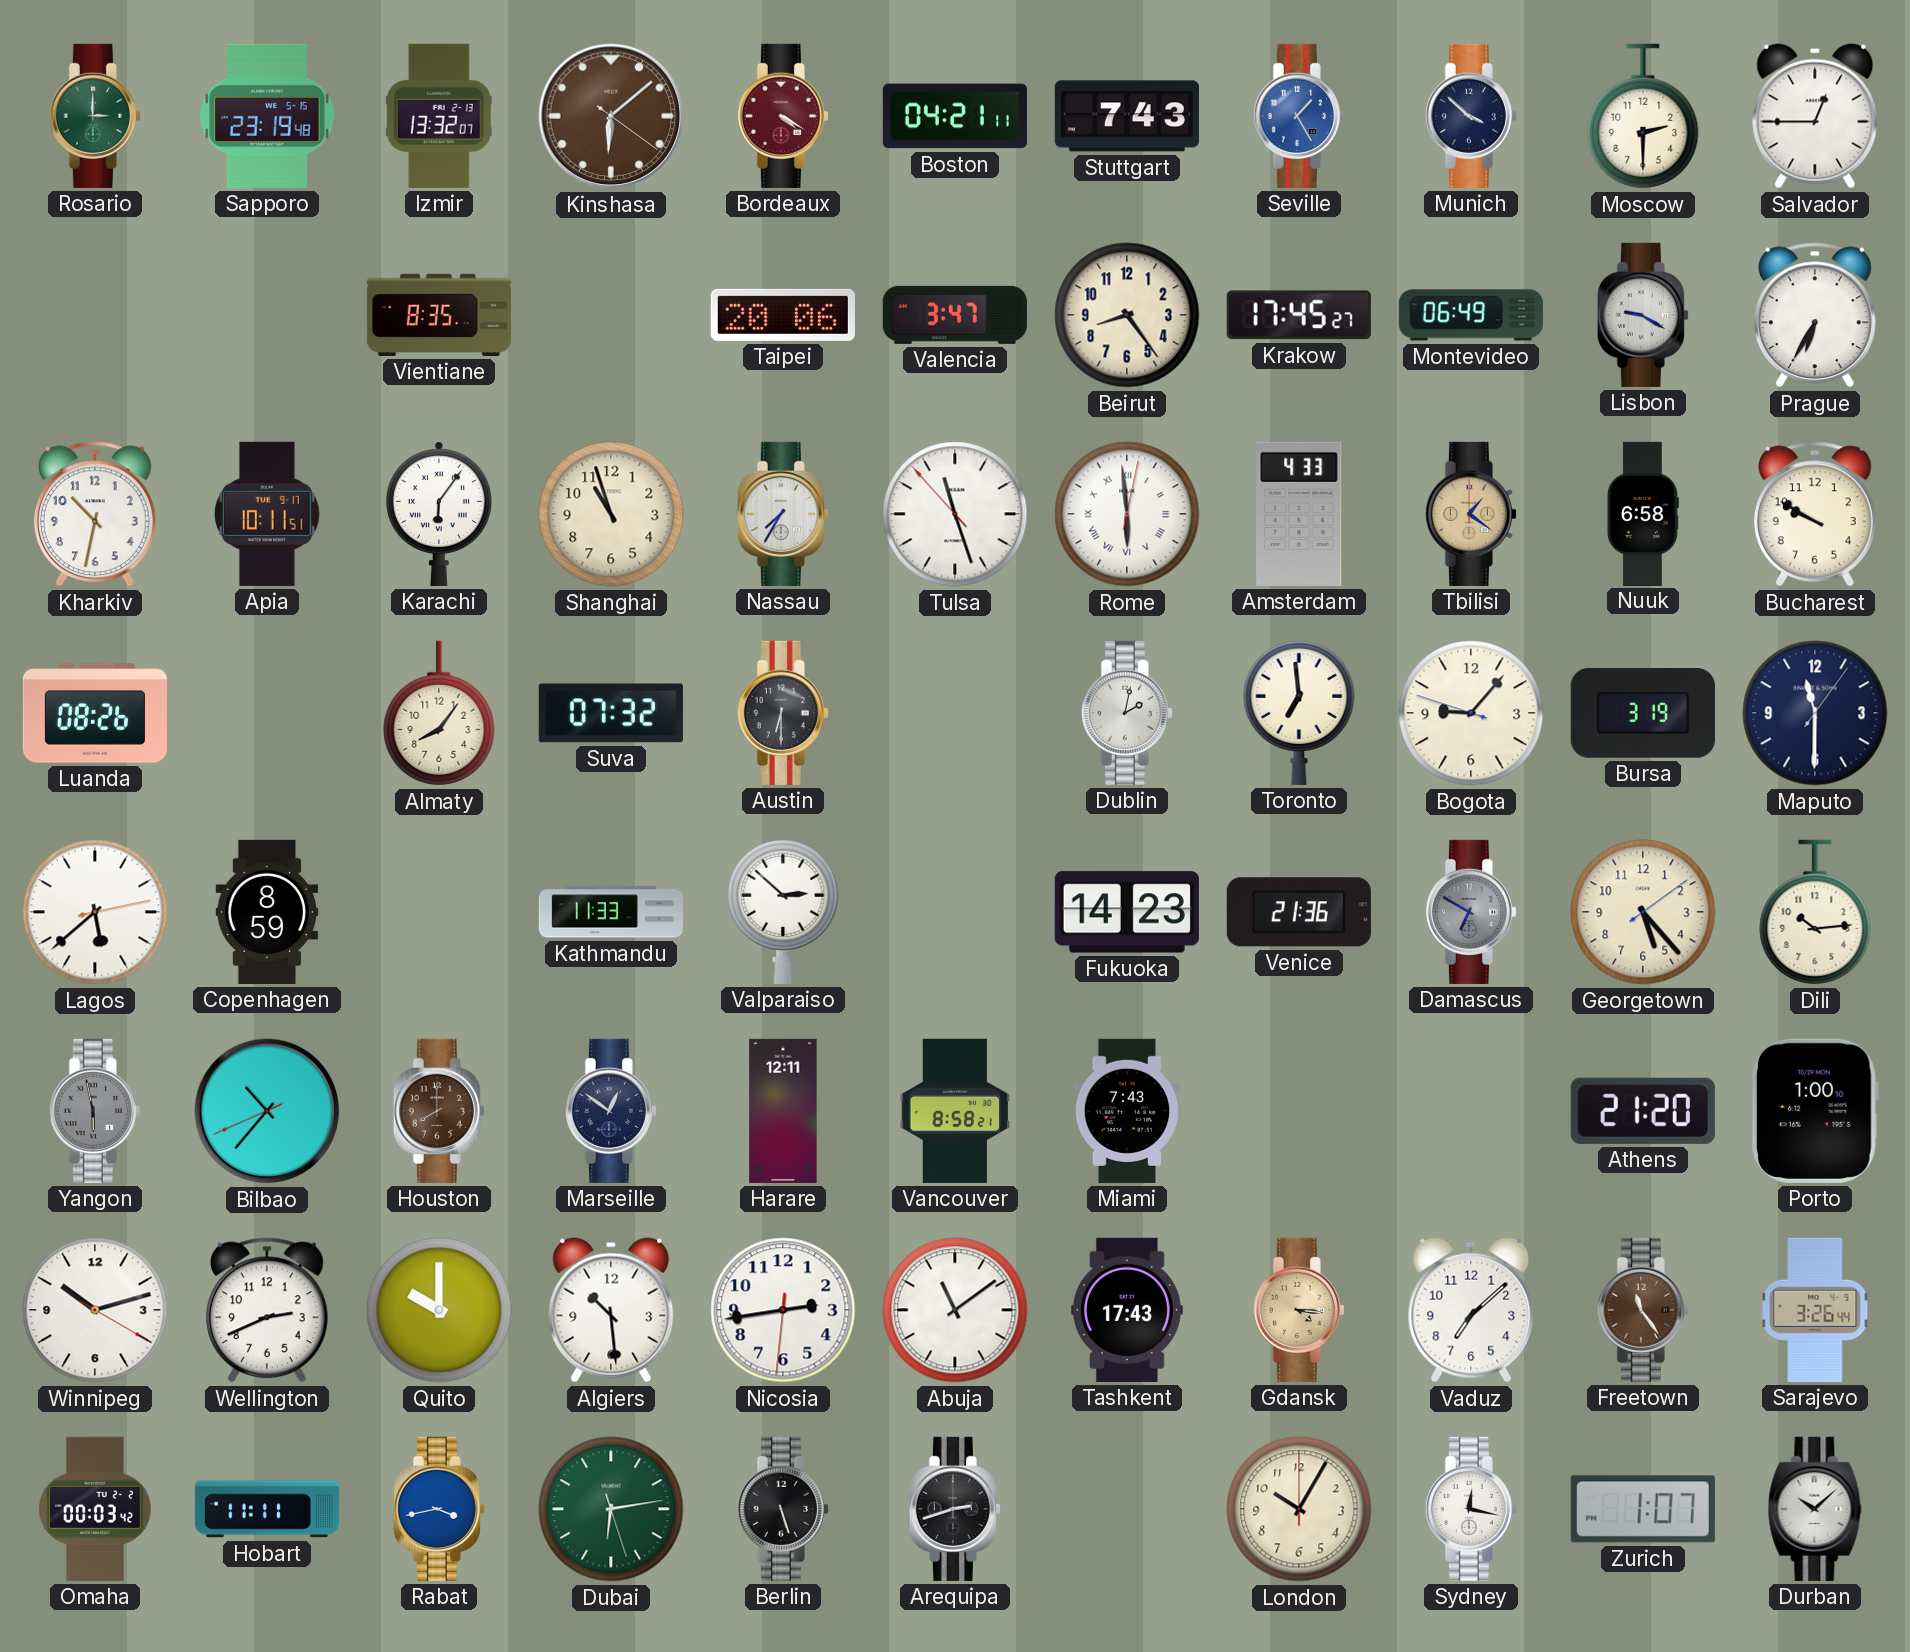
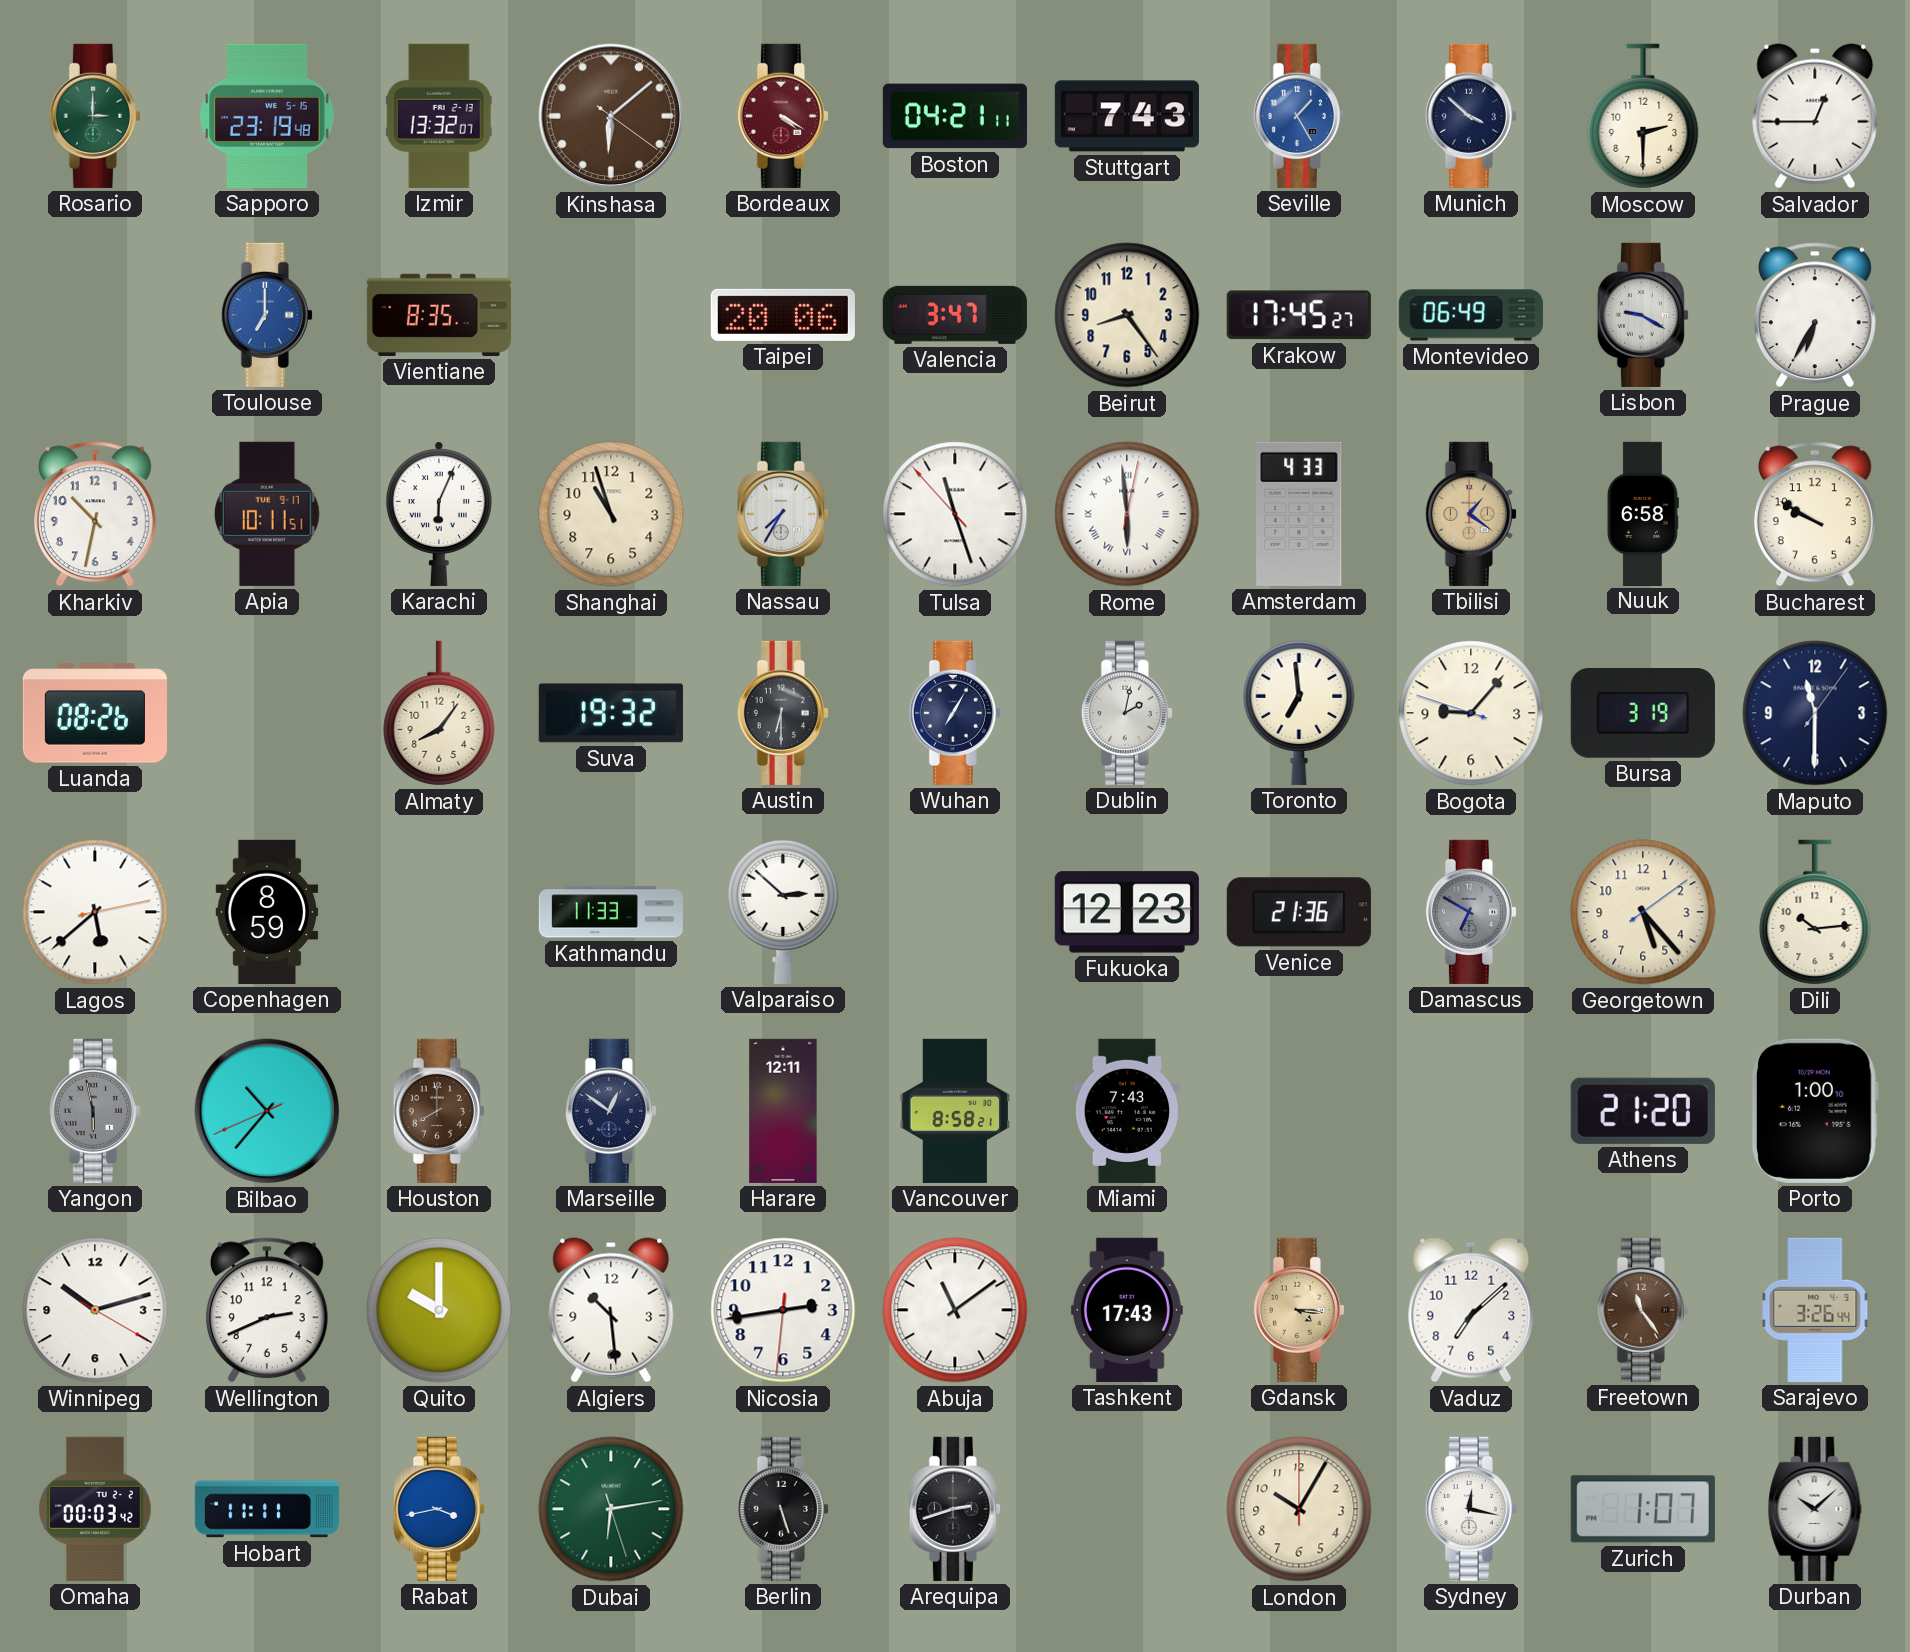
Toulouse: none -> 7:00
Karachi: 6:06 -> 6:04
Suva: 07:32 -> 19:32
Wuhan: none -> 7:05
Fukuoka: 14:23 -> 12:23
